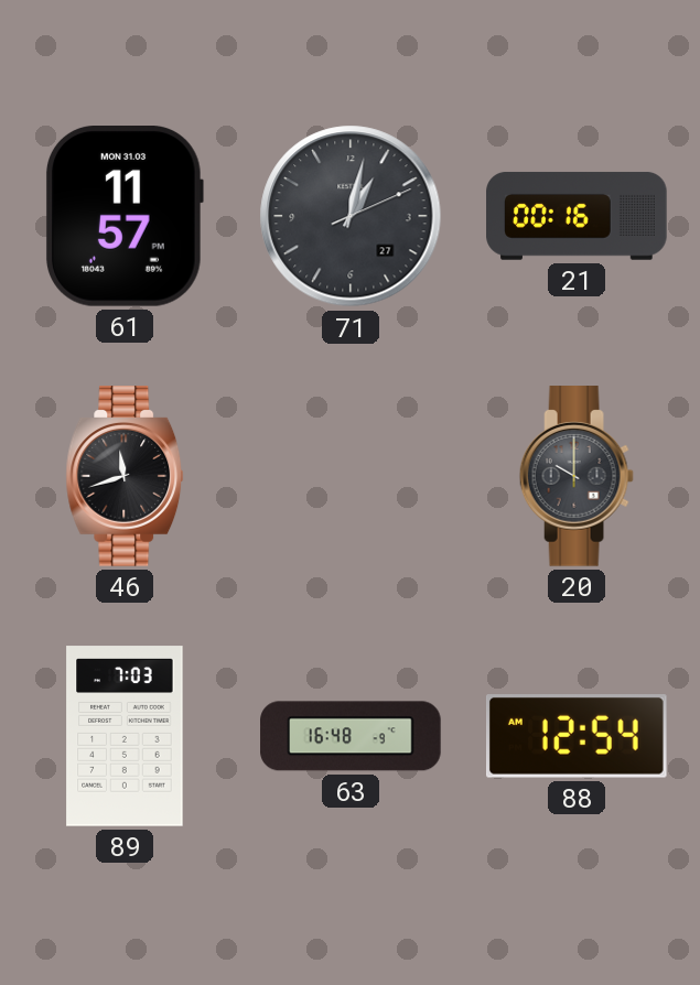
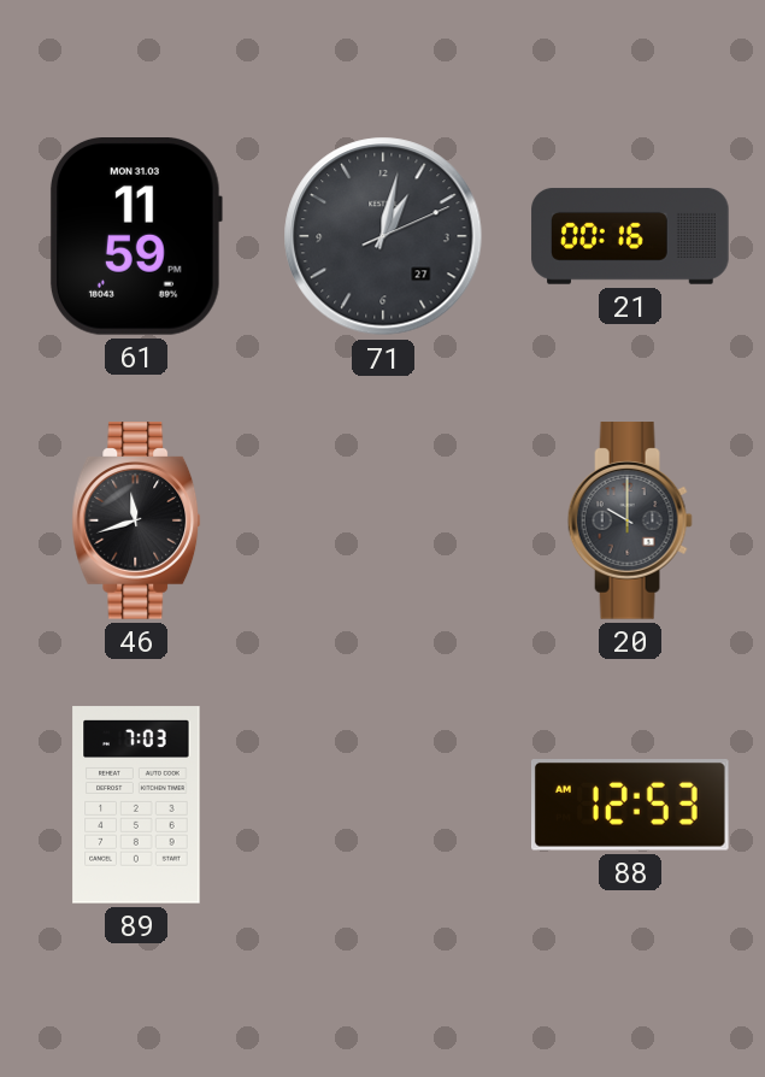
61: 11:57 -> 11:59
63: 16:48 -> none
88: 12:54 -> 12:53
